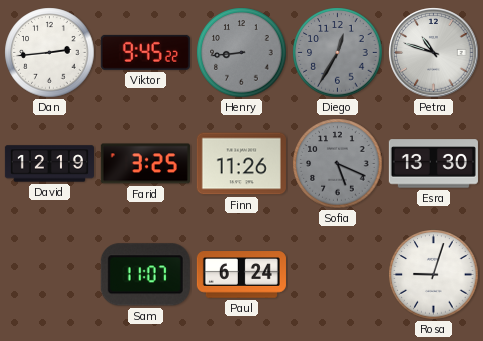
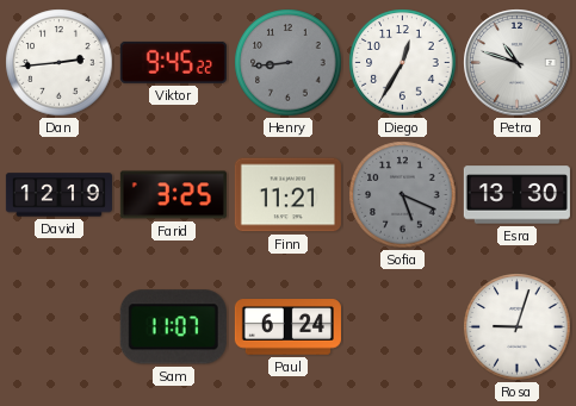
Diego dial: grey -> white
Finn: 11:26 -> 11:21
